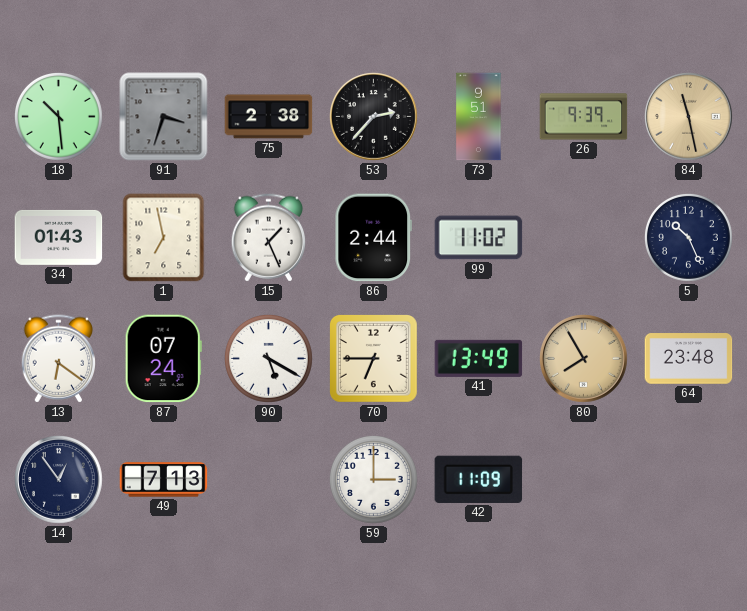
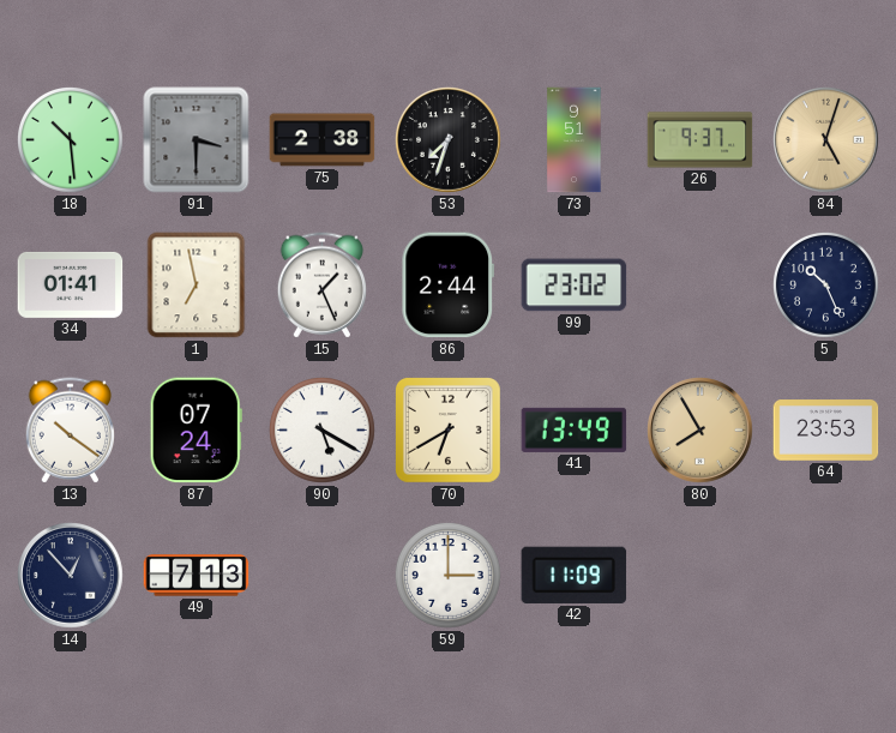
91: 3:33 -> 3:30
53: 2:37 -> 7:33
26: 9:39 -> 9:37
84: 11:28 -> 5:03
34: 01:43 -> 01:41
99: 11:02 -> 23:02
13: 6:21 -> 10:21
70: 6:45 -> 6:40
64: 23:48 -> 23:53
14: 12:54 -> 12:53
